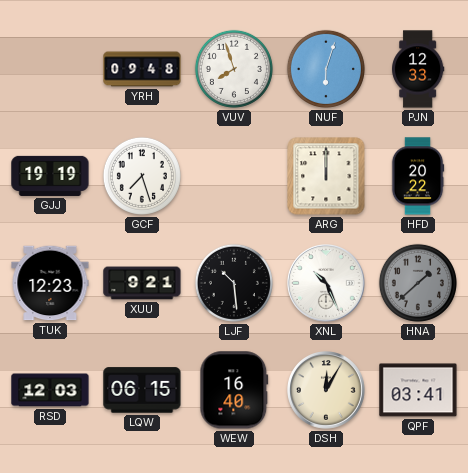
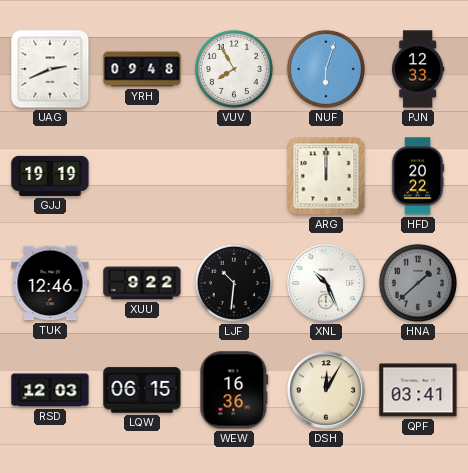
UAG: none -> 2:41
VUV: 7:57 -> 7:55
GCF: 7:27 -> none
TUK: 12:23 -> 12:46
XUU: 9:21 -> 9:22
LJF: 10:29 -> 10:31
WEW: 16:40 -> 16:36
